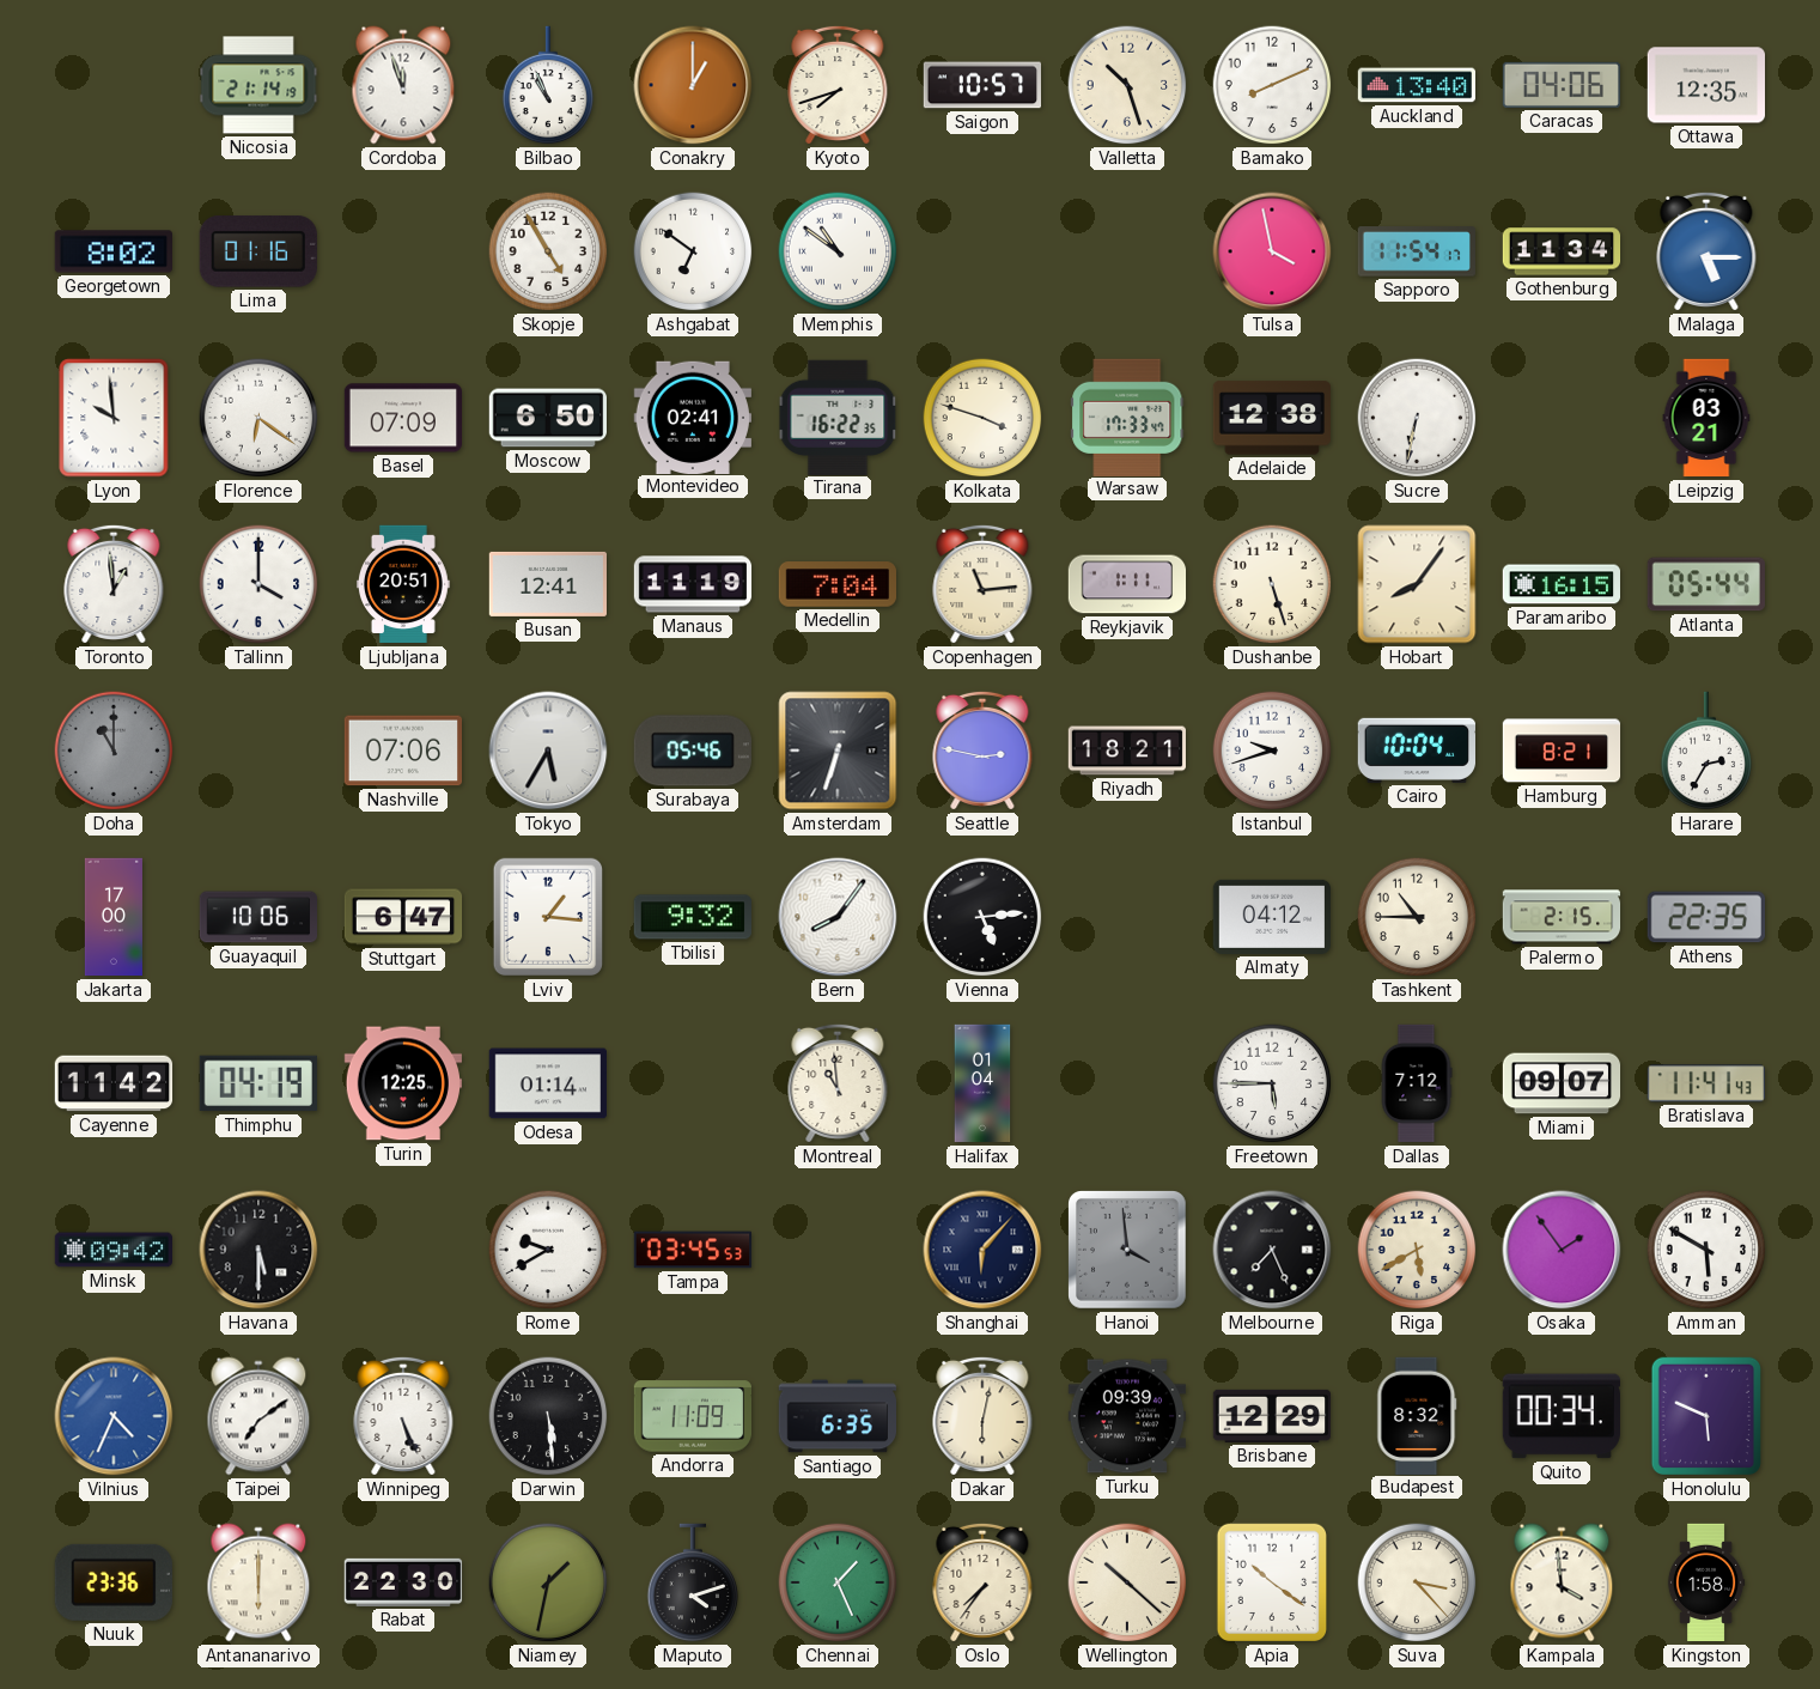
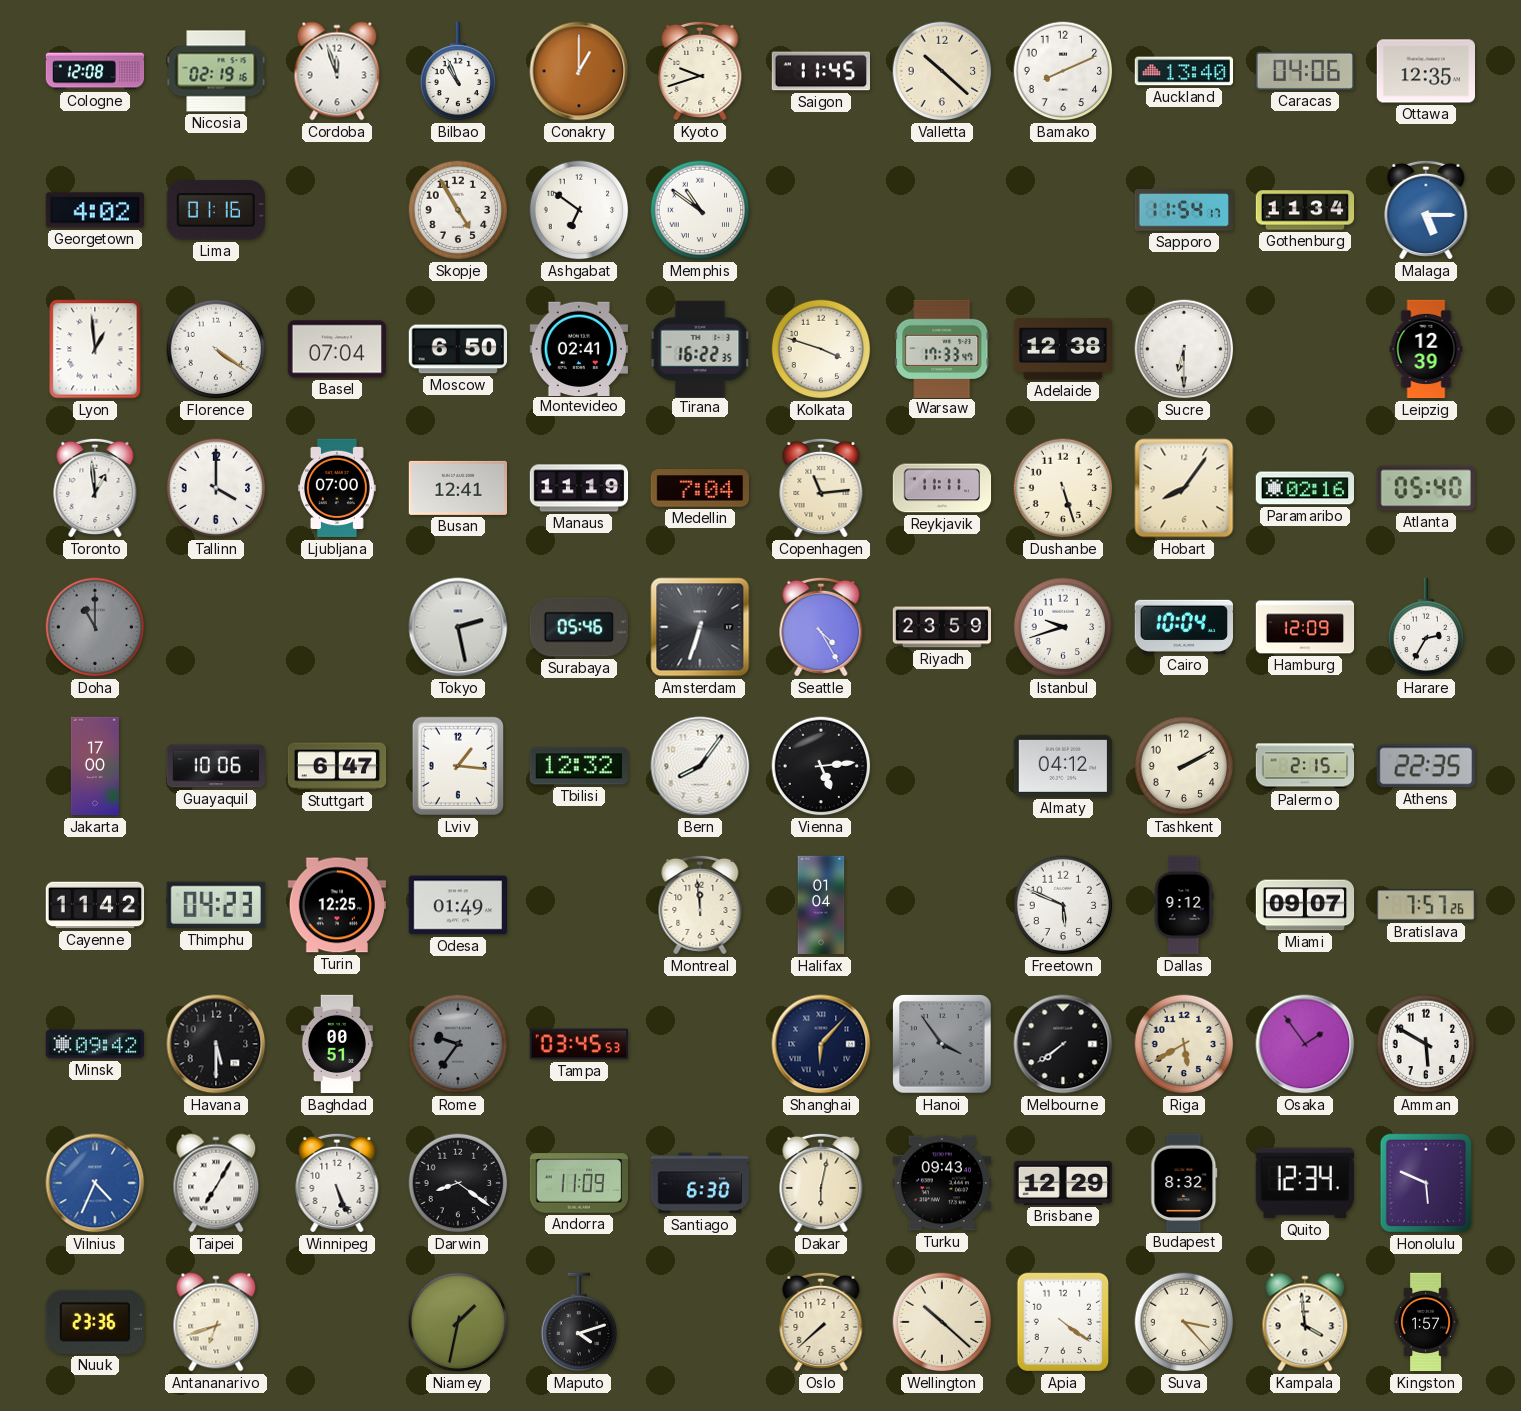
Cologne: none -> 12:08
Nicosia: 21:14 -> 02:19
Kyoto: 7:42 -> 9:42
Saigon: 10:57 -> 11:45
Valletta: 10:27 -> 10:22
Georgetown: 8:02 -> 4:02
Tulsa: 3:58 -> none
Lyon: 9:59 -> 12:59
Florence: 6:21 -> 4:21
Basel: 07:09 -> 07:04
Sucre: 6:32 -> 6:30
Leipzig: 03:21 -> 12:39
Ljubljana: 20:51 -> 07:00
Reykjavik: 1:11 -> 11:11
Paramaribo: 16:15 -> 02:16
Atlanta: 05:44 -> 05:40
Nashville: 07:06 -> none
Tokyo: 5:35 -> 2:28
Seattle: 2:47 -> 4:25
Riyadh: 18:21 -> 23:59
Hamburg: 8:21 -> 12:09
Tbilisi: 9:32 -> 12:32
Tashkent: 10:45 -> 2:10
Thimphu: 04:19 -> 04:23
Odesa: 01:14 -> 01:49
Montreal: 10:59 -> 11:59
Freetown: 5:45 -> 5:49
Dallas: 7:12 -> 9:12
Bratislava: 11:41 -> 7:57
Baghdad: none -> 00:51
Rome: 9:40 -> 9:36
Rome dial: white -> grey
Hanoi: 3:59 -> 3:54
Melbourne: 7:26 -> 7:39
Taipei: 7:09 -> 7:05
Darwin: 5:29 -> 8:21
Santiago: 6:35 -> 6:30
Turku: 09:39 -> 09:43
Quito: 00:34 -> 12:34
Antananarivo: 6:00 -> 6:42
Rabat: 22:30 -> none
Chennai: 1:26 -> none
Oslo: 7:36 -> 7:38
Apia: 10:21 -> 4:21
Kingston: 1:58 -> 1:57
